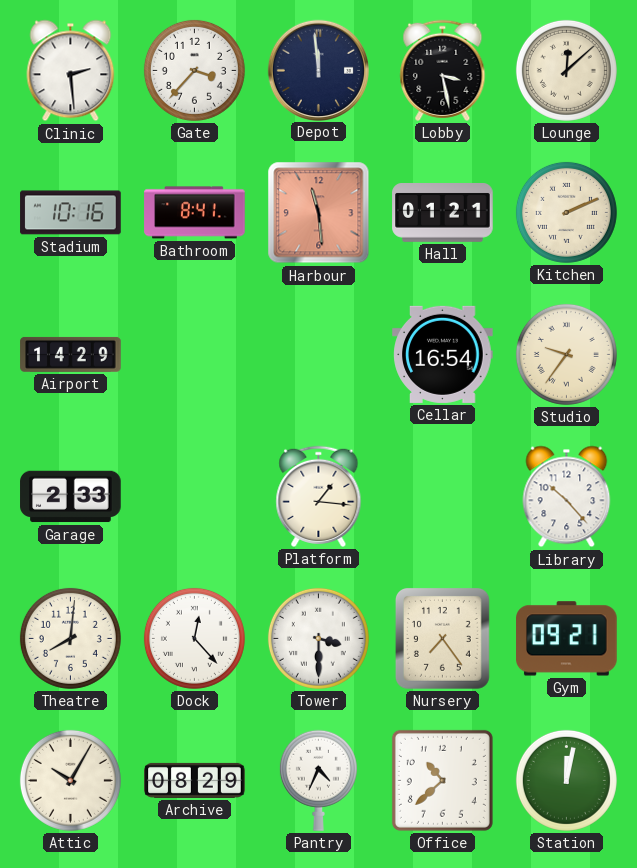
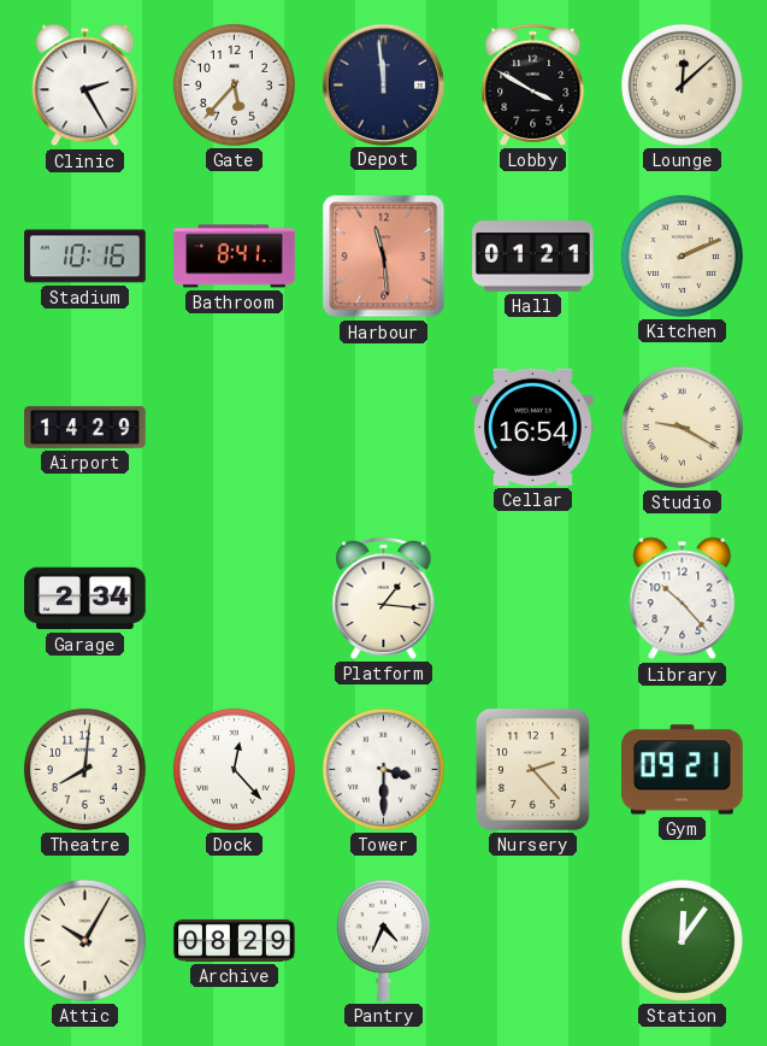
Clinic: 2:29 -> 2:25
Gate: 3:37 -> 5:37
Lobby: 3:28 -> 3:50
Studio: 9:36 -> 9:20
Garage: 2:33 -> 2:34
Nursery: 7:24 -> 2:23
Office: 10:38 -> none
Station: 12:02 -> 12:06
